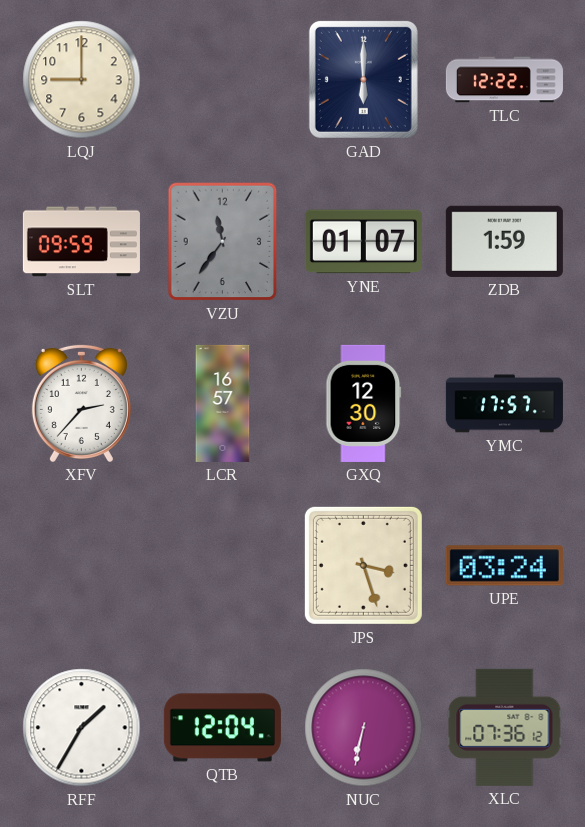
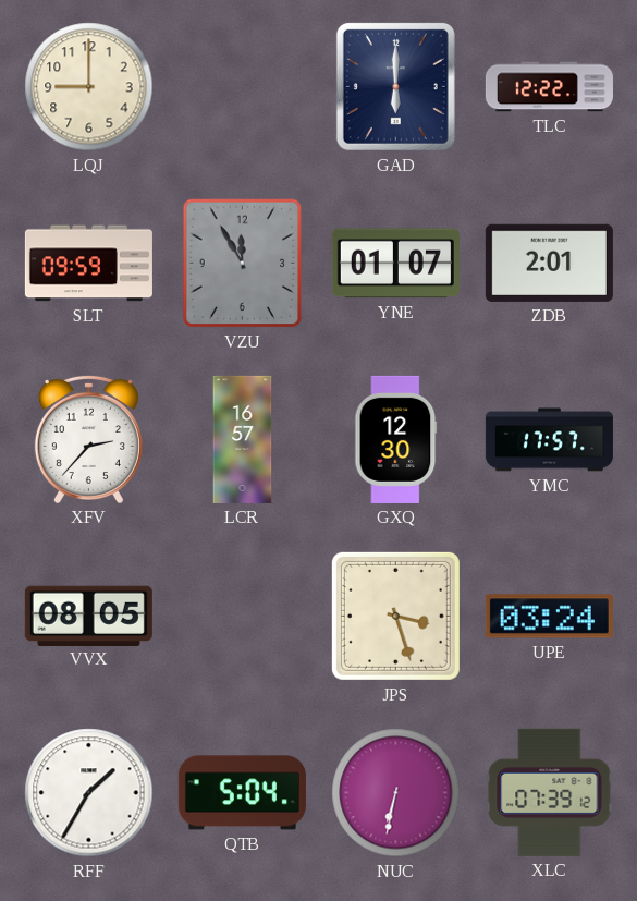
VZU: 11:36 -> 11:55
ZDB: 1:59 -> 2:01
VVX: none -> 08:05
QTB: 12:04 -> 5:04
XLC: 07:36 -> 07:39
